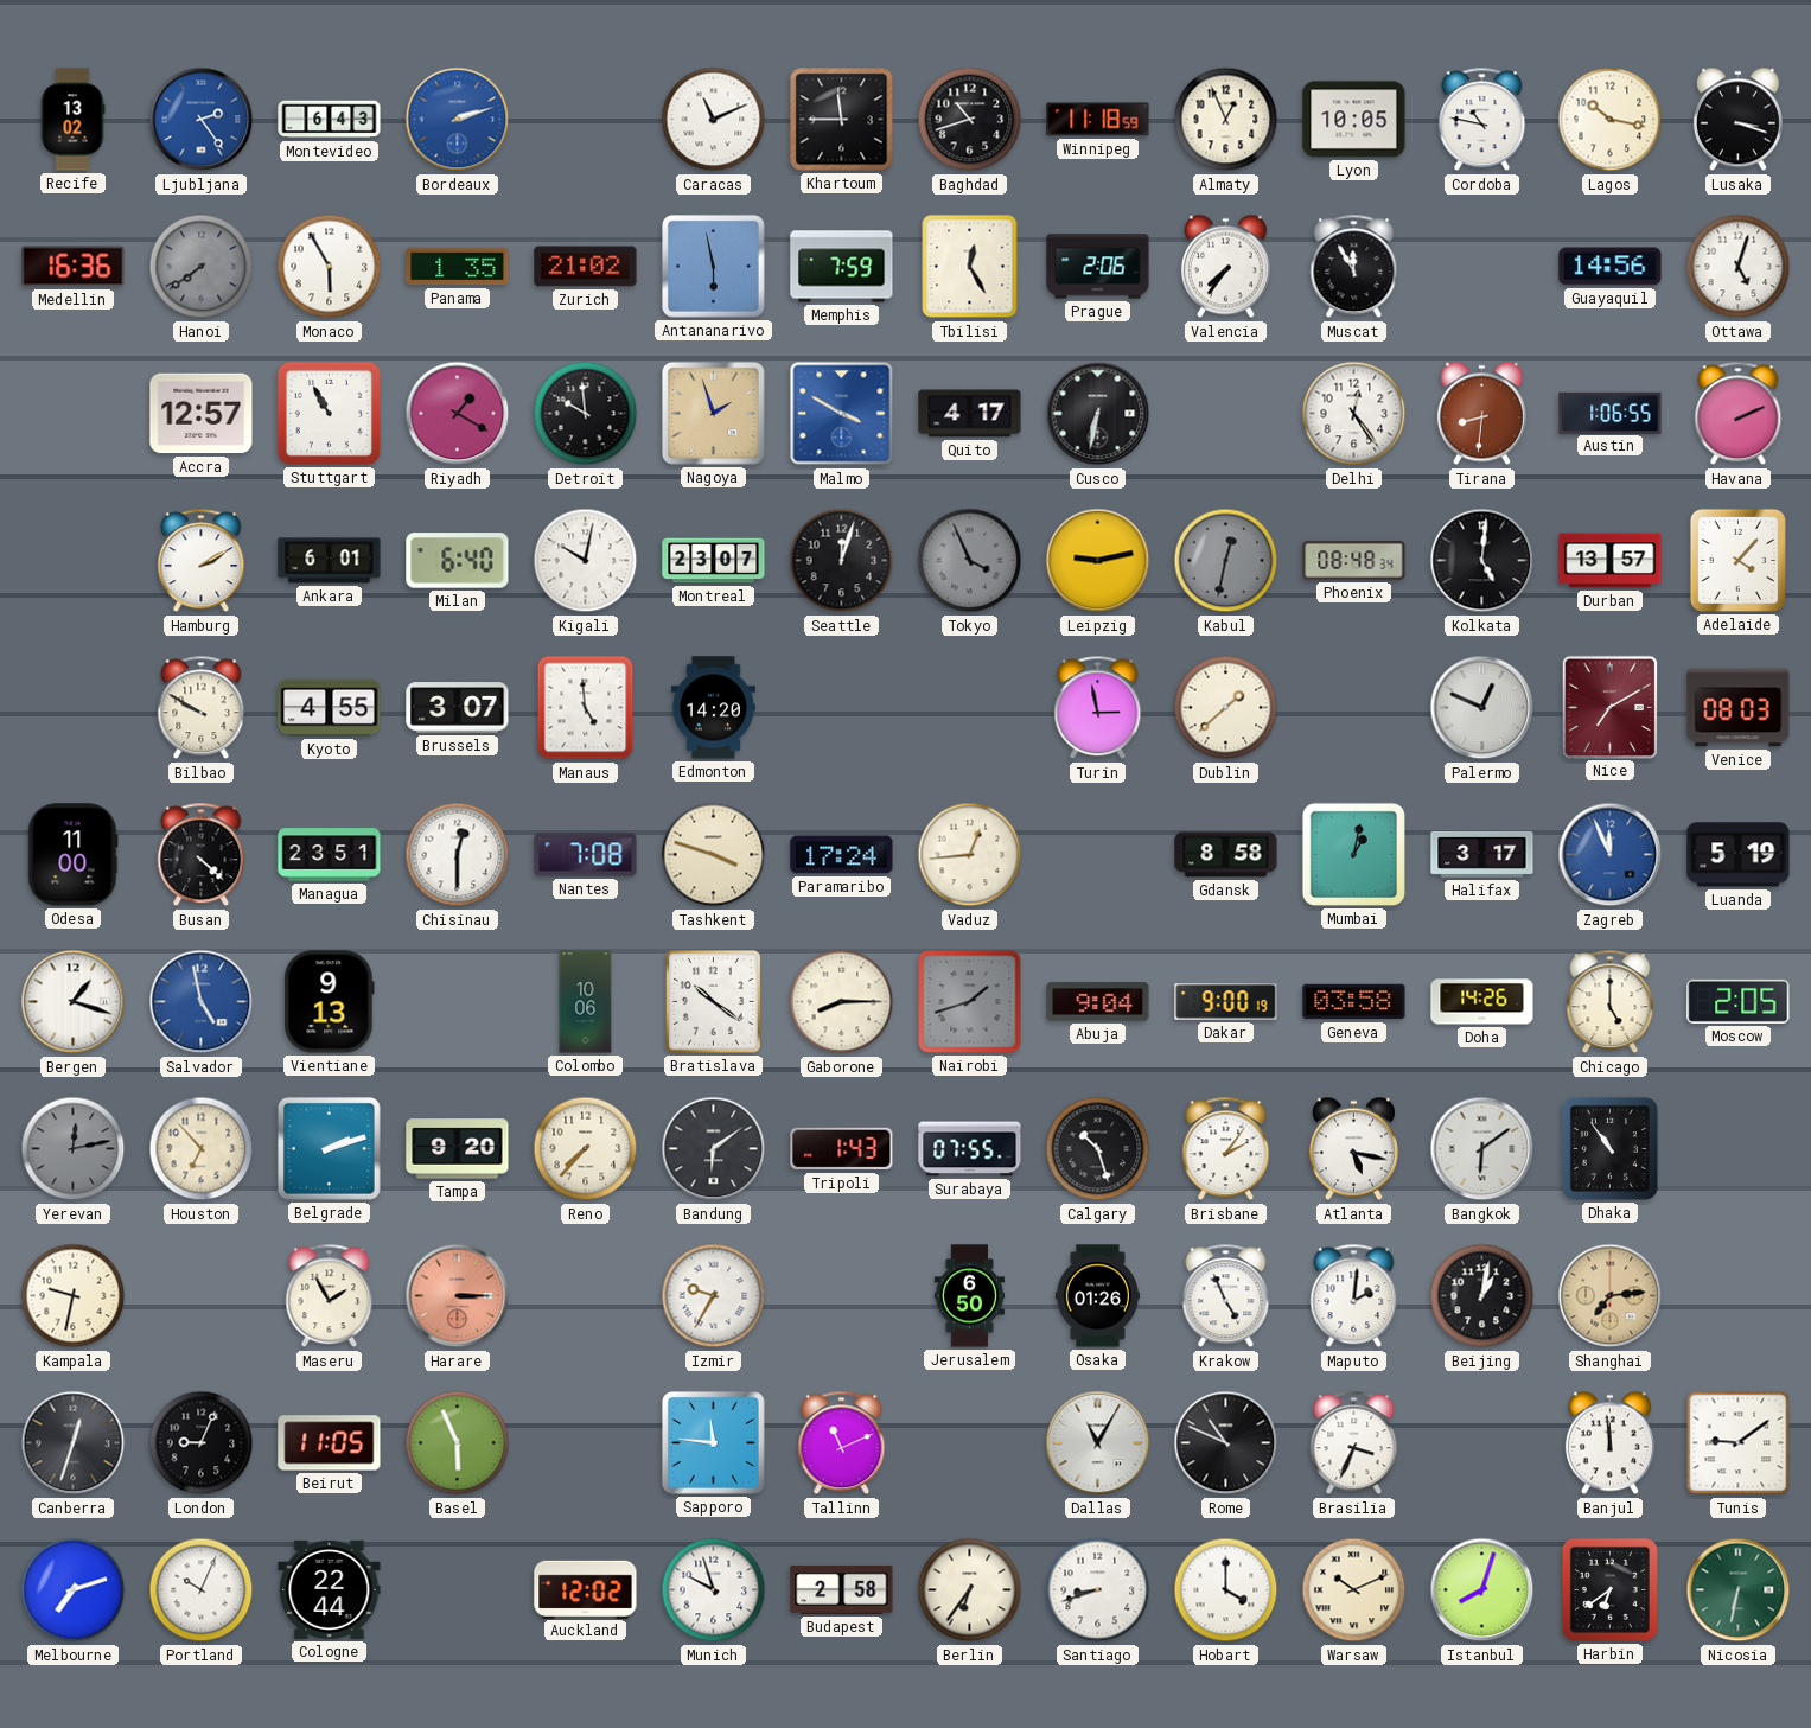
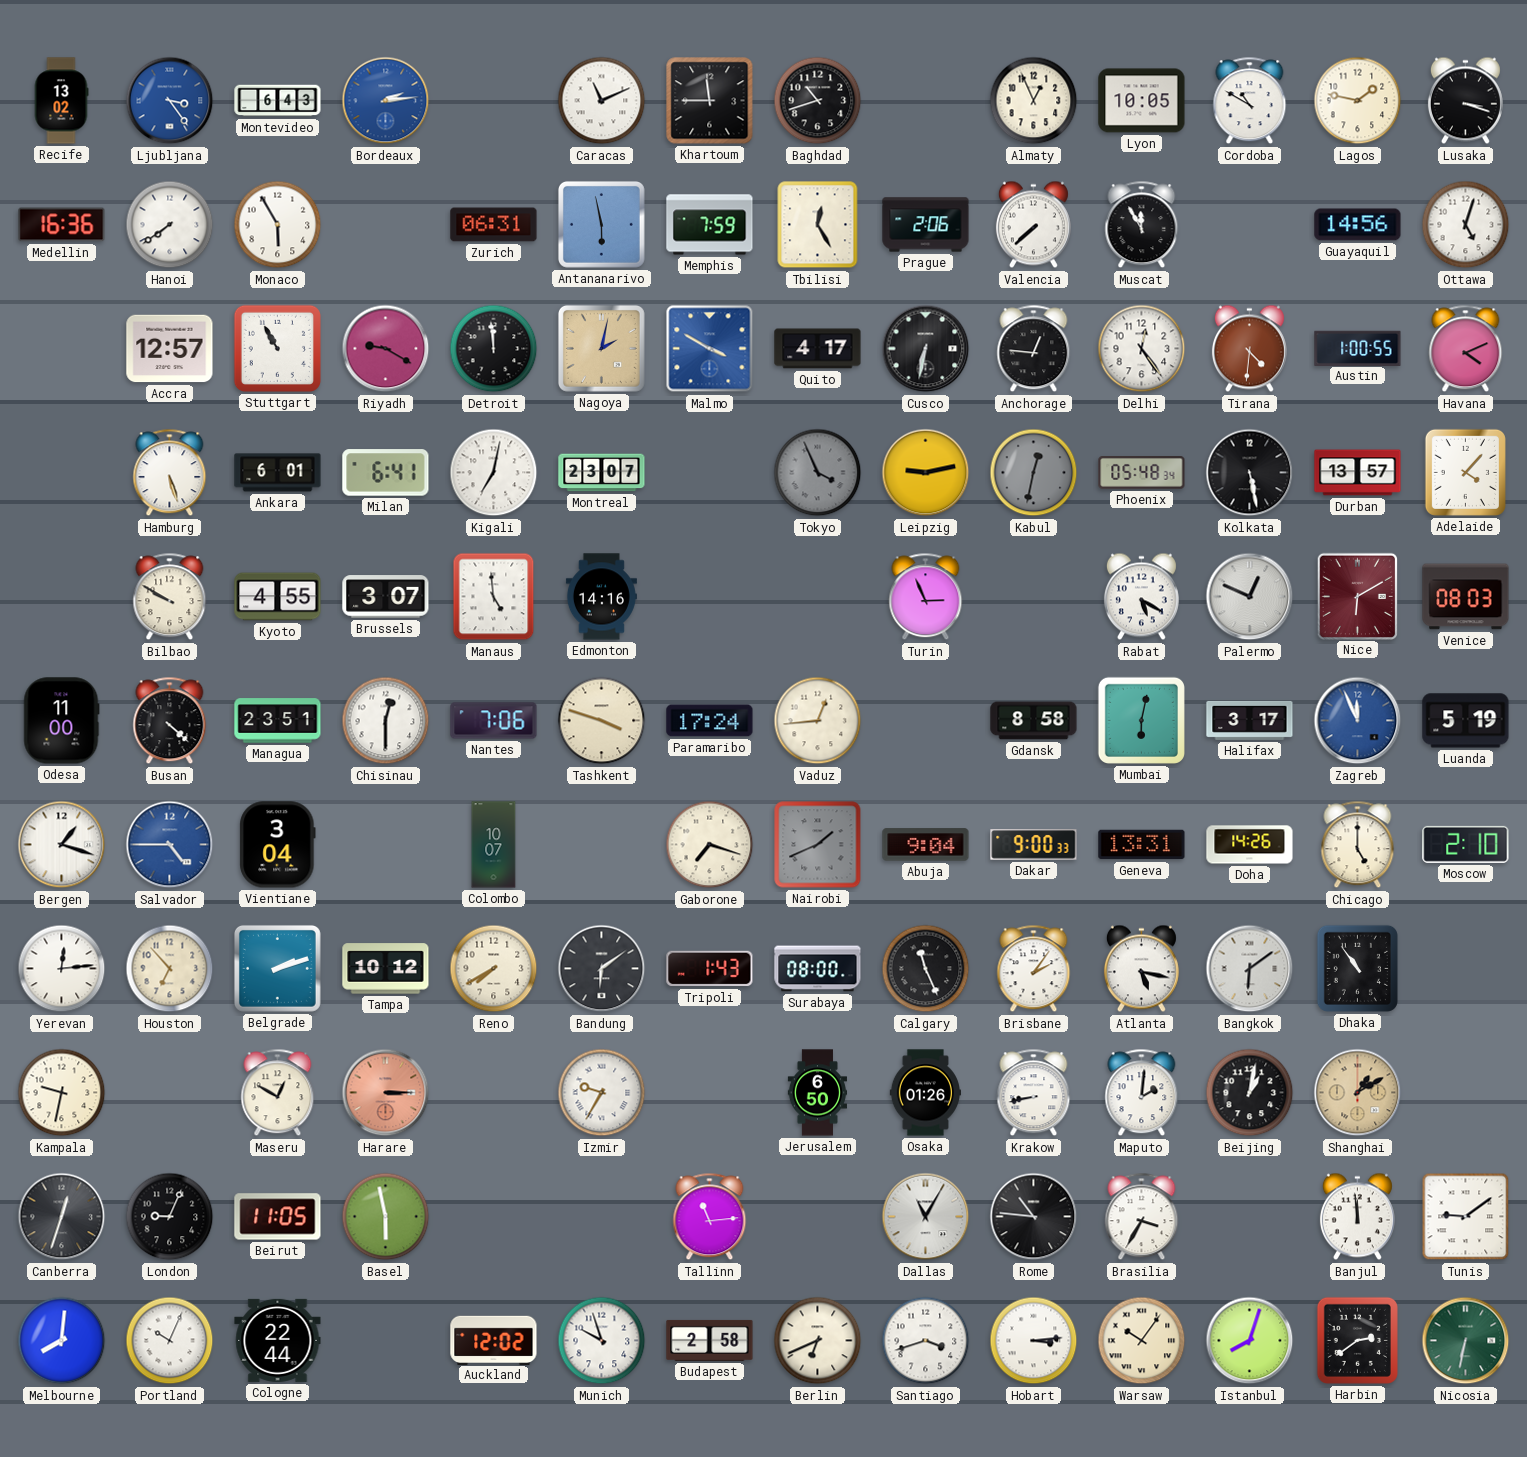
Ljubljana: 2:24 -> 3:24
Bordeaux: 2:12 -> 2:14
Winnipeg: 11:18 -> none
Cordoba: 10:47 -> 10:50
Lagos: 10:17 -> 1:47
Hanoi dial: grey -> white
Panama: 1:35 -> none
Zurich: 21:02 -> 06:31
Valencia: 7:36 -> 7:38
Riyadh: 1:20 -> 9:20
Detroit: 9:59 -> 11:59
Nagoya: 1:57 -> 2:02
Anchorage: none -> 12:46
Tirana: 8:31 -> 4:31
Austin: 1:06 -> 1:00
Havana: 2:11 -> 4:11
Hamburg: 2:10 -> 5:27
Milan: 6:40 -> 6:41
Kigali: 10:02 -> 7:02
Seattle: 12:03 -> none
Phoenix: 08:48 -> 05:48
Kolkata: 5:01 -> 5:28
Edmonton: 14:20 -> 14:16
Turin: 2:58 -> 2:56
Dublin: 1:38 -> none
Rabat: none -> 5:20
Nice: 7:10 -> 6:10
Nantes: 7:08 -> 7:06
Mumbai: 1:02 -> 6:02
Salvador: 4:58 -> 4:45
Vientiane: 9:13 -> 3:04
Colombo: 10:06 -> 10:07
Bratislava: 10:21 -> none
Gaborone: 8:15 -> 7:18
Nairobi: 1:42 -> 1:41
Dakar: 9:00:19 -> 9:00:33
Geneva: 03:58 -> 13:31
Moscow: 2:05 -> 2:10
Yerevan: 12:13 -> 12:14
Yerevan dial: grey -> white
Tampa: 9:20 -> 10:12
Reno: 7:37 -> 7:40
Surabaya: 07:55 -> 08:00
Calgary: 10:27 -> 11:26
Maseru: 1:55 -> 12:50
Krakow: 4:56 -> 8:43
Shanghai: 7:14 -> 1:10
Basel: 5:56 -> 5:58
Sapporo: 11:46 -> none
Tallinn: 11:11 -> 11:14
Rome: 10:49 -> 10:46
Brasilia: 3:34 -> 3:35
Melbourne: 7:12 -> 8:01
Berlin: 6:36 -> 6:41
Santiago: 8:42 -> 3:42
Hobart: 4:00 -> 3:14
Warsaw: 10:11 -> 10:06
Harbin: 6:39 -> 2:39
